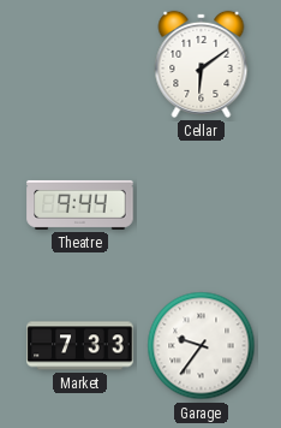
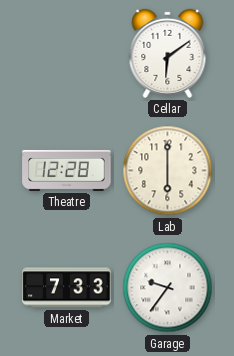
Theatre: 9:44 -> 12:28
Lab: none -> 6:00
